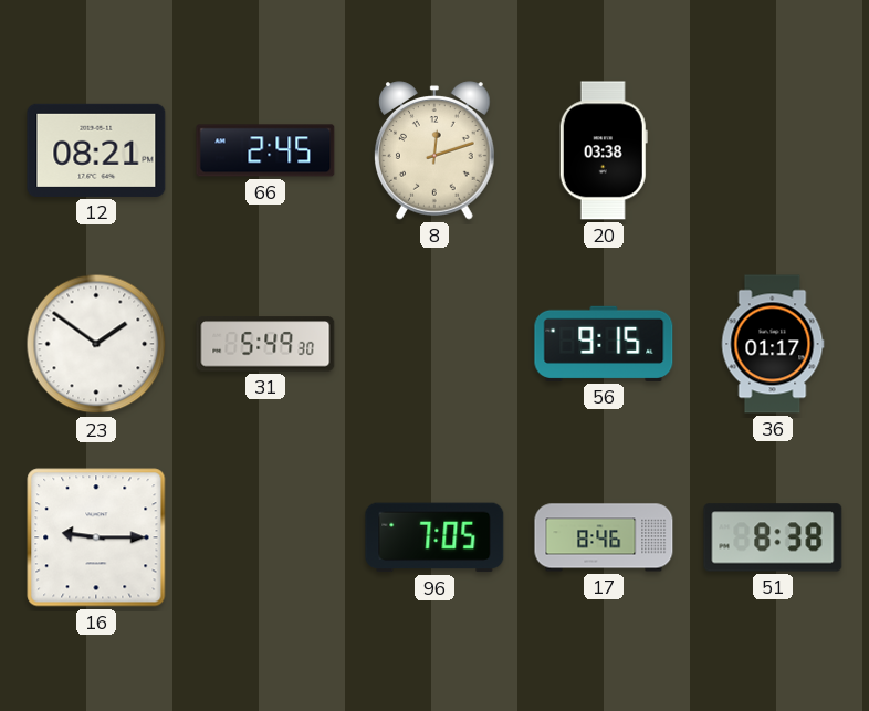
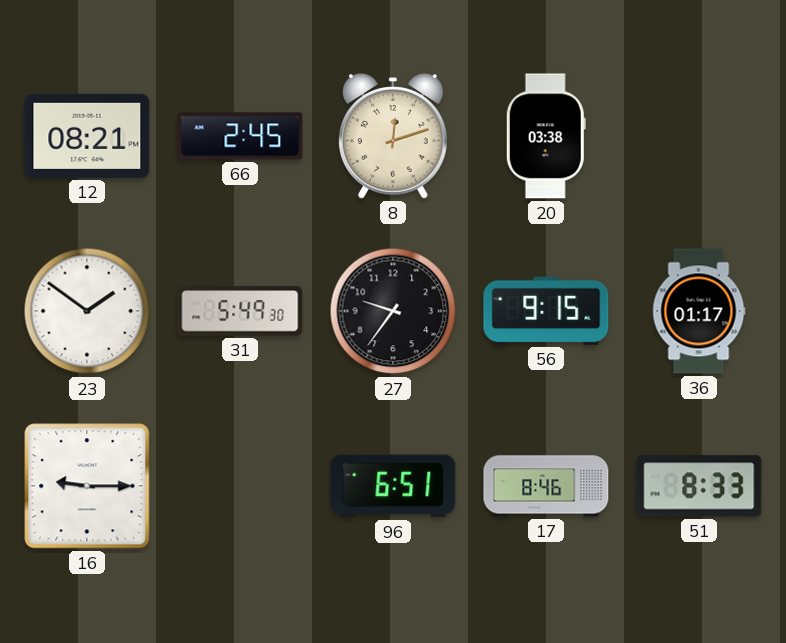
27: none -> 9:36
96: 7:05 -> 6:51
51: 8:38 -> 8:33
